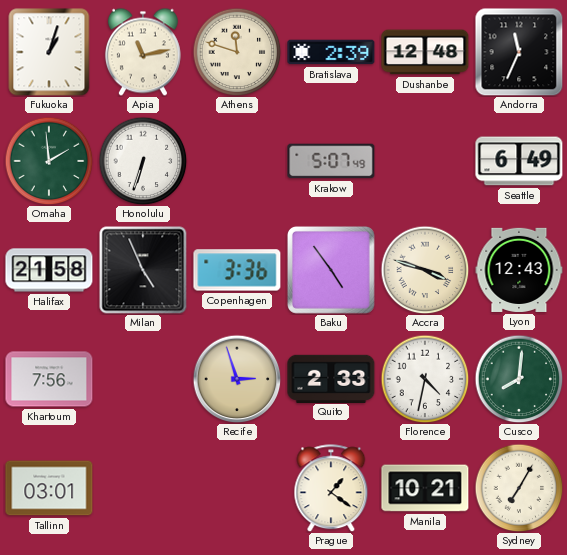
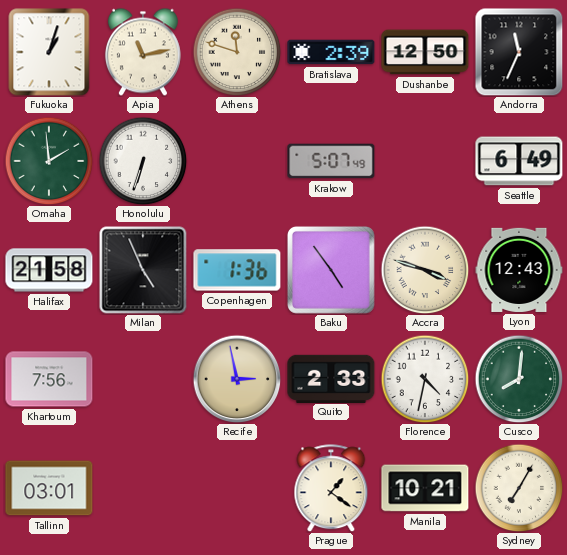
Dushanbe: 12:48 -> 12:50
Copenhagen: 3:36 -> 1:36
Recife: 2:57 -> 2:58
